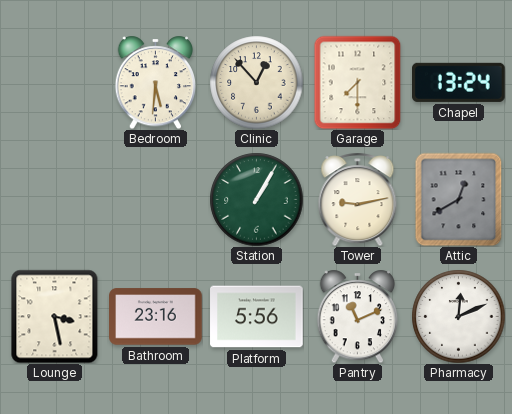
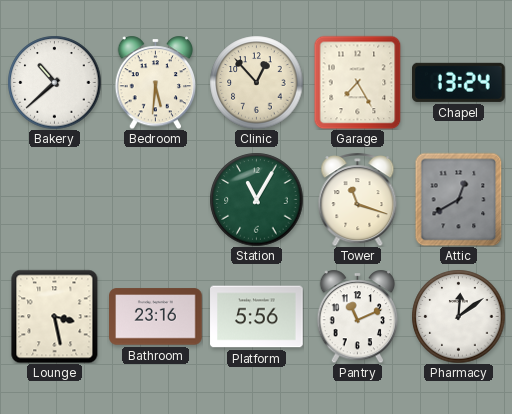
Bakery: none -> 10:38
Garage: 7:30 -> 7:25
Station: 1:05 -> 11:05
Tower: 9:13 -> 11:18
Pharmacy: 12:11 -> 12:09
